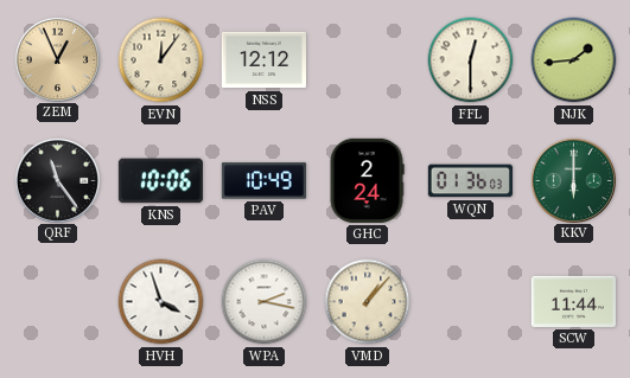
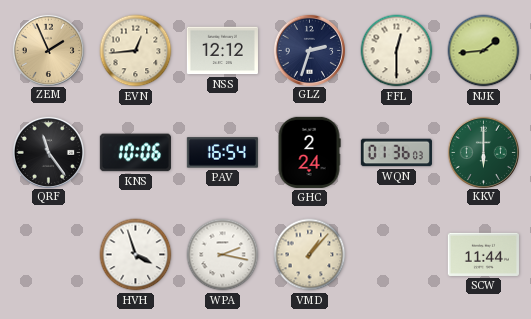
ZEM: 12:56 -> 1:56
EVN: 12:06 -> 12:44
GLZ: none -> 2:33
PAV: 10:49 -> 16:54
